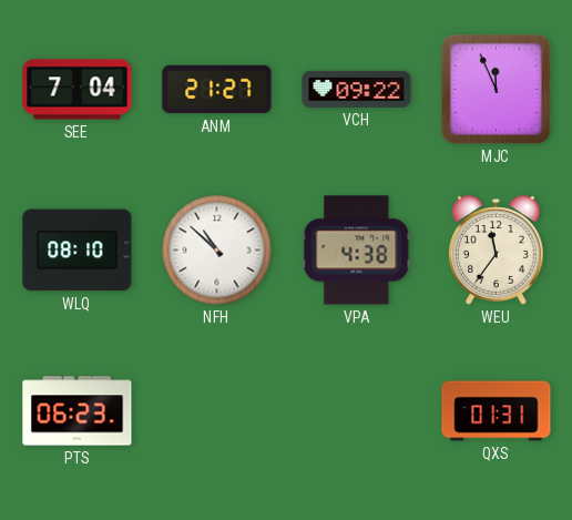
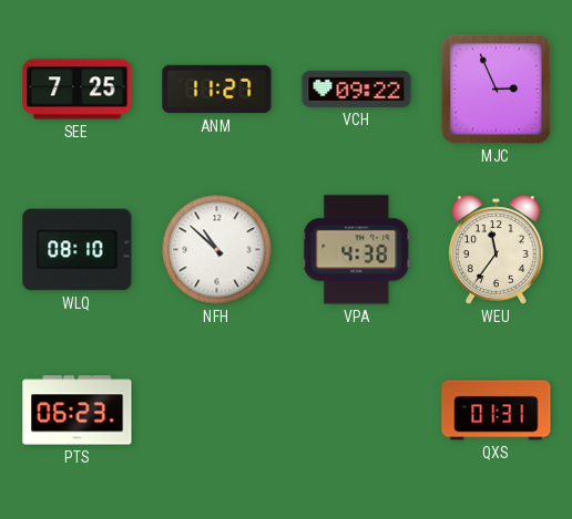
SEE: 7:04 -> 7:25
ANM: 21:27 -> 11:27
MJC: 11:56 -> 2:56
